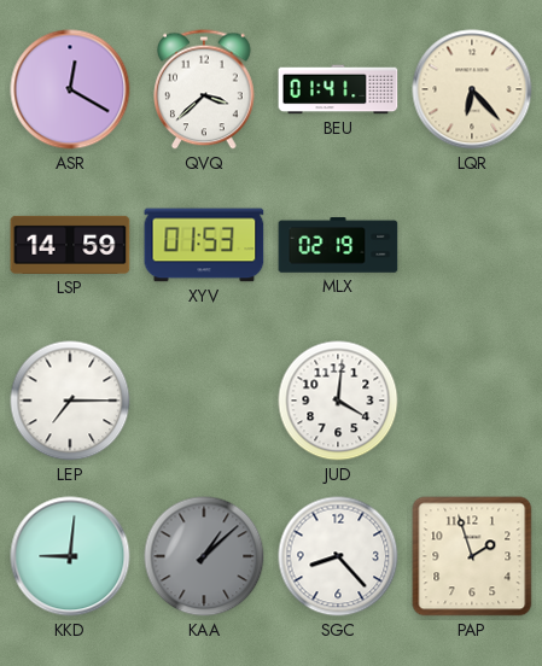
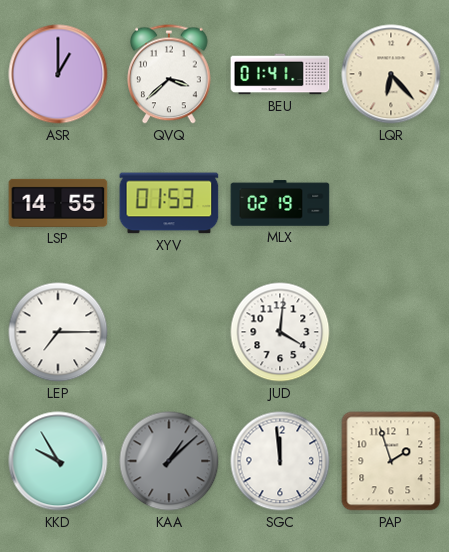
ASR: 12:20 -> 1:00
LSP: 14:59 -> 14:55
KKD: 9:01 -> 9:55
SGC: 8:23 -> 11:59
